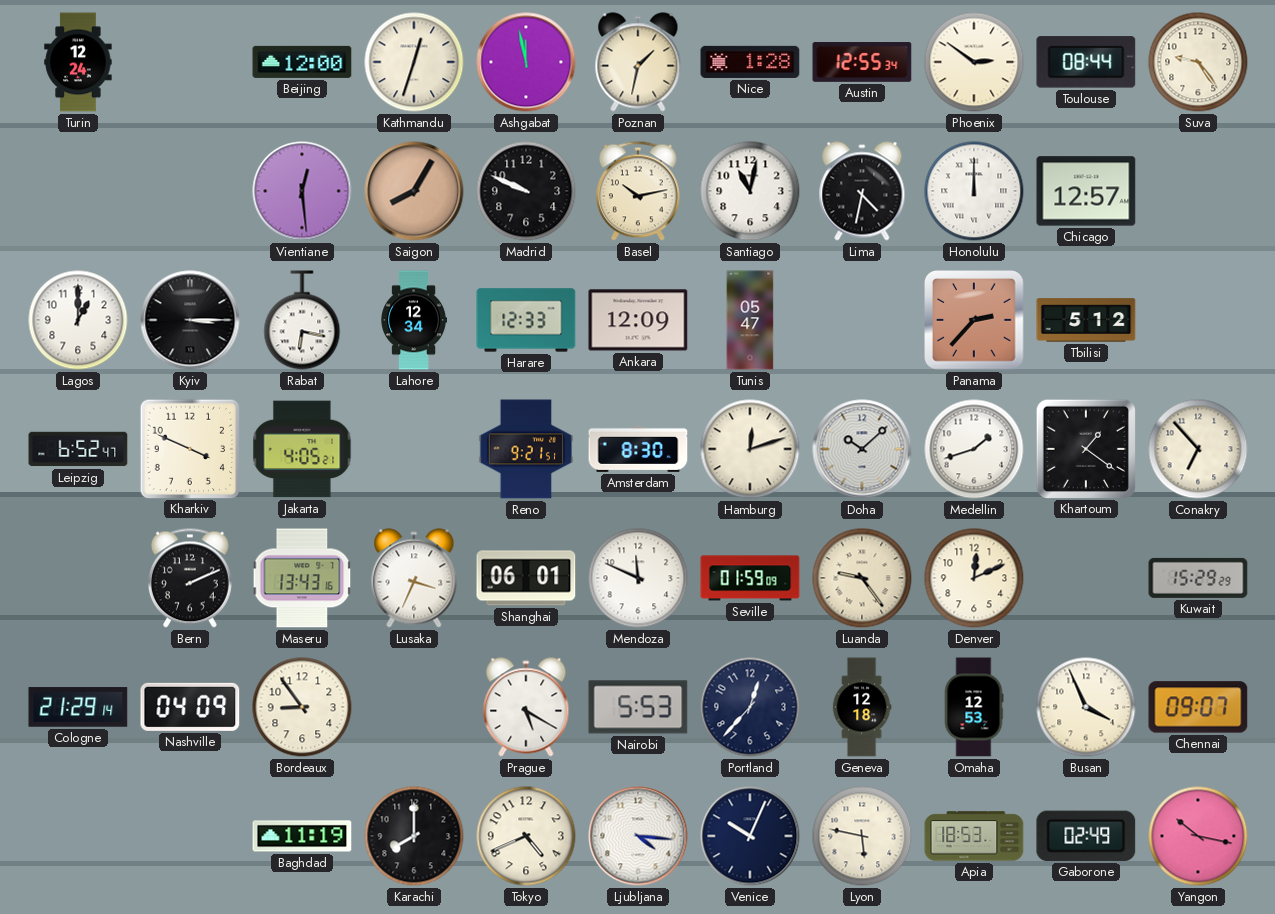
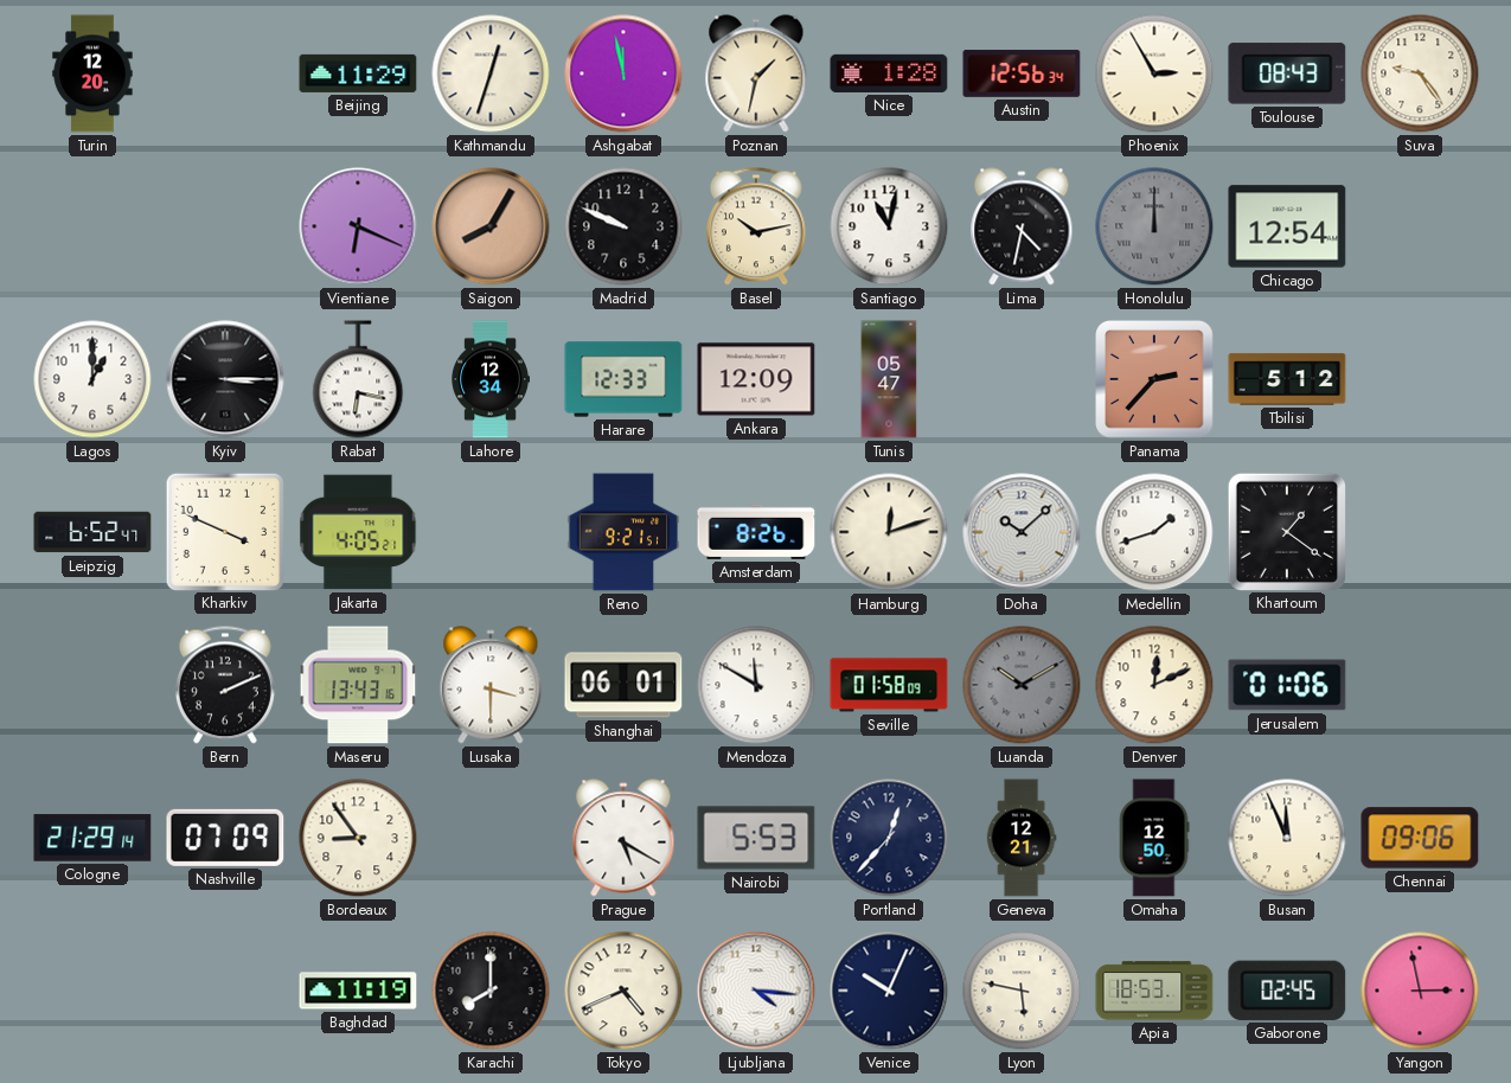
Turin: 12:24 -> 12:20
Beijing: 12:00 -> 11:29
Austin: 12:55 -> 12:56
Phoenix: 2:51 -> 2:55
Toulouse: 08:44 -> 08:43
Vientiane: 12:29 -> 6:19
Honolulu dial: white -> grey
Chicago: 12:57 -> 12:54
Amsterdam: 8:30 -> 8:26
Conakry: 6:53 -> none
Lusaka: 3:34 -> 3:30
Mendoza: 11:49 -> 11:50
Seville: 01:59 -> 01:58
Luanda: 9:24 -> 10:10
Luanda dial: cream -> grey
Jerusalem: none -> 01:06
Kuwait: 15:29 -> none
Nashville: 04:09 -> 07:09
Geneva: 12:18 -> 12:21
Omaha: 12:53 -> 12:50
Busan: 3:56 -> 11:56
Chennai: 09:07 -> 09:06
Gaborone: 02:49 -> 02:45
Yangon: 10:17 -> 2:58
